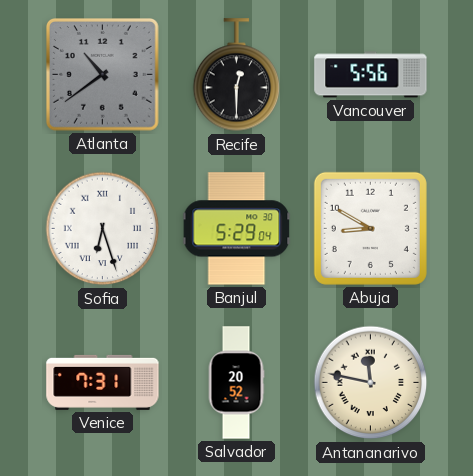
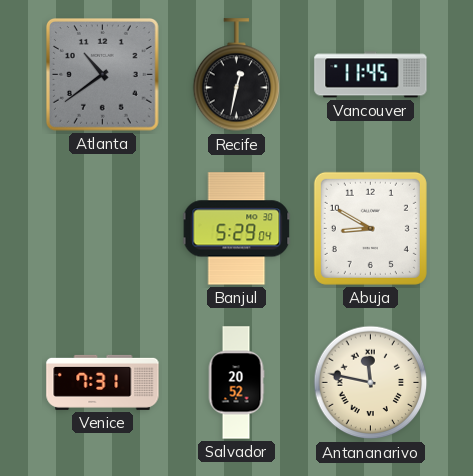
Recife: 12:30 -> 12:32
Vancouver: 5:56 -> 11:45
Sofia: 6:27 -> none
